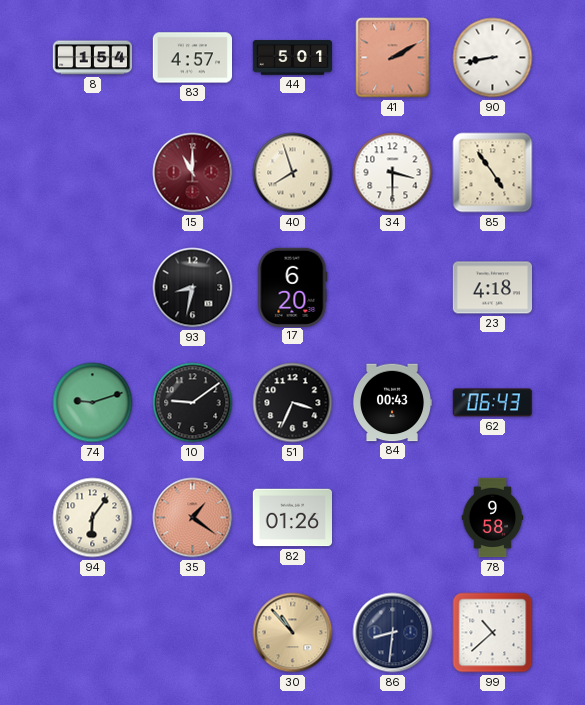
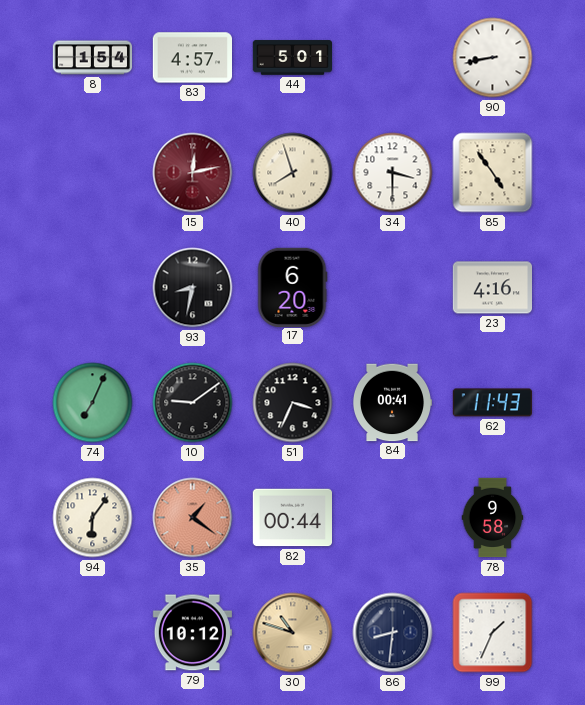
41: 2:10 -> none
15: 11:00 -> 12:13
23: 4:18 -> 4:16
74: 9:12 -> 7:04
84: 00:43 -> 00:41
62: 06:43 -> 11:43
82: 01:26 -> 00:44
79: none -> 10:12
30: 10:53 -> 10:48
99: 10:38 -> 1:34
